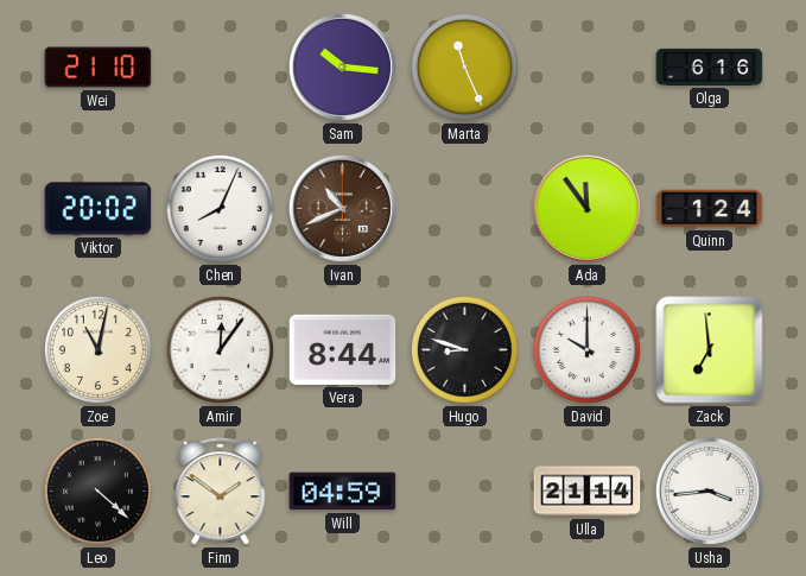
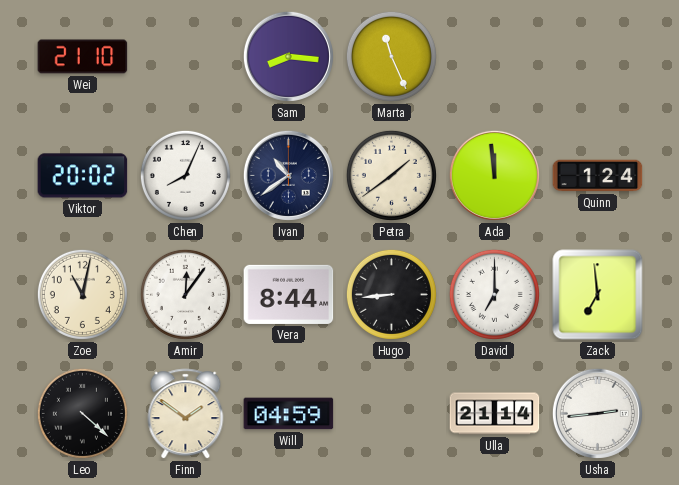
Sam: 10:16 -> 8:16
Olga: 6:16 -> none
Ivan: 10:41 -> 10:39
Ivan dial: brown -> navy
Petra: none -> 1:39
Ada: 11:54 -> 11:59
Hugo: 8:48 -> 8:44
David: 10:00 -> 7:00
Usha: 3:44 -> 2:44
